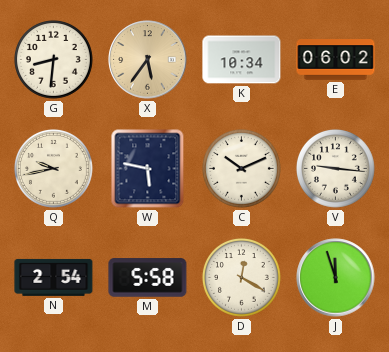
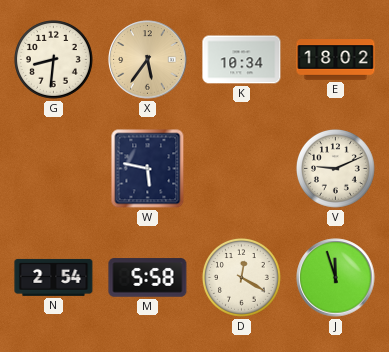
E: 06:02 -> 18:02
Q: 9:43 -> none
C: 10:11 -> none
V: 9:16 -> 9:11
